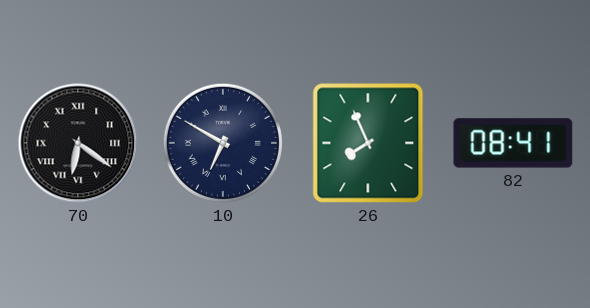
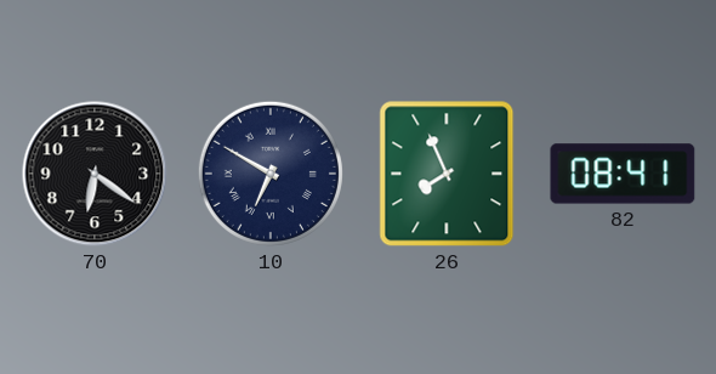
70 numerals: Roman -> Arabic
